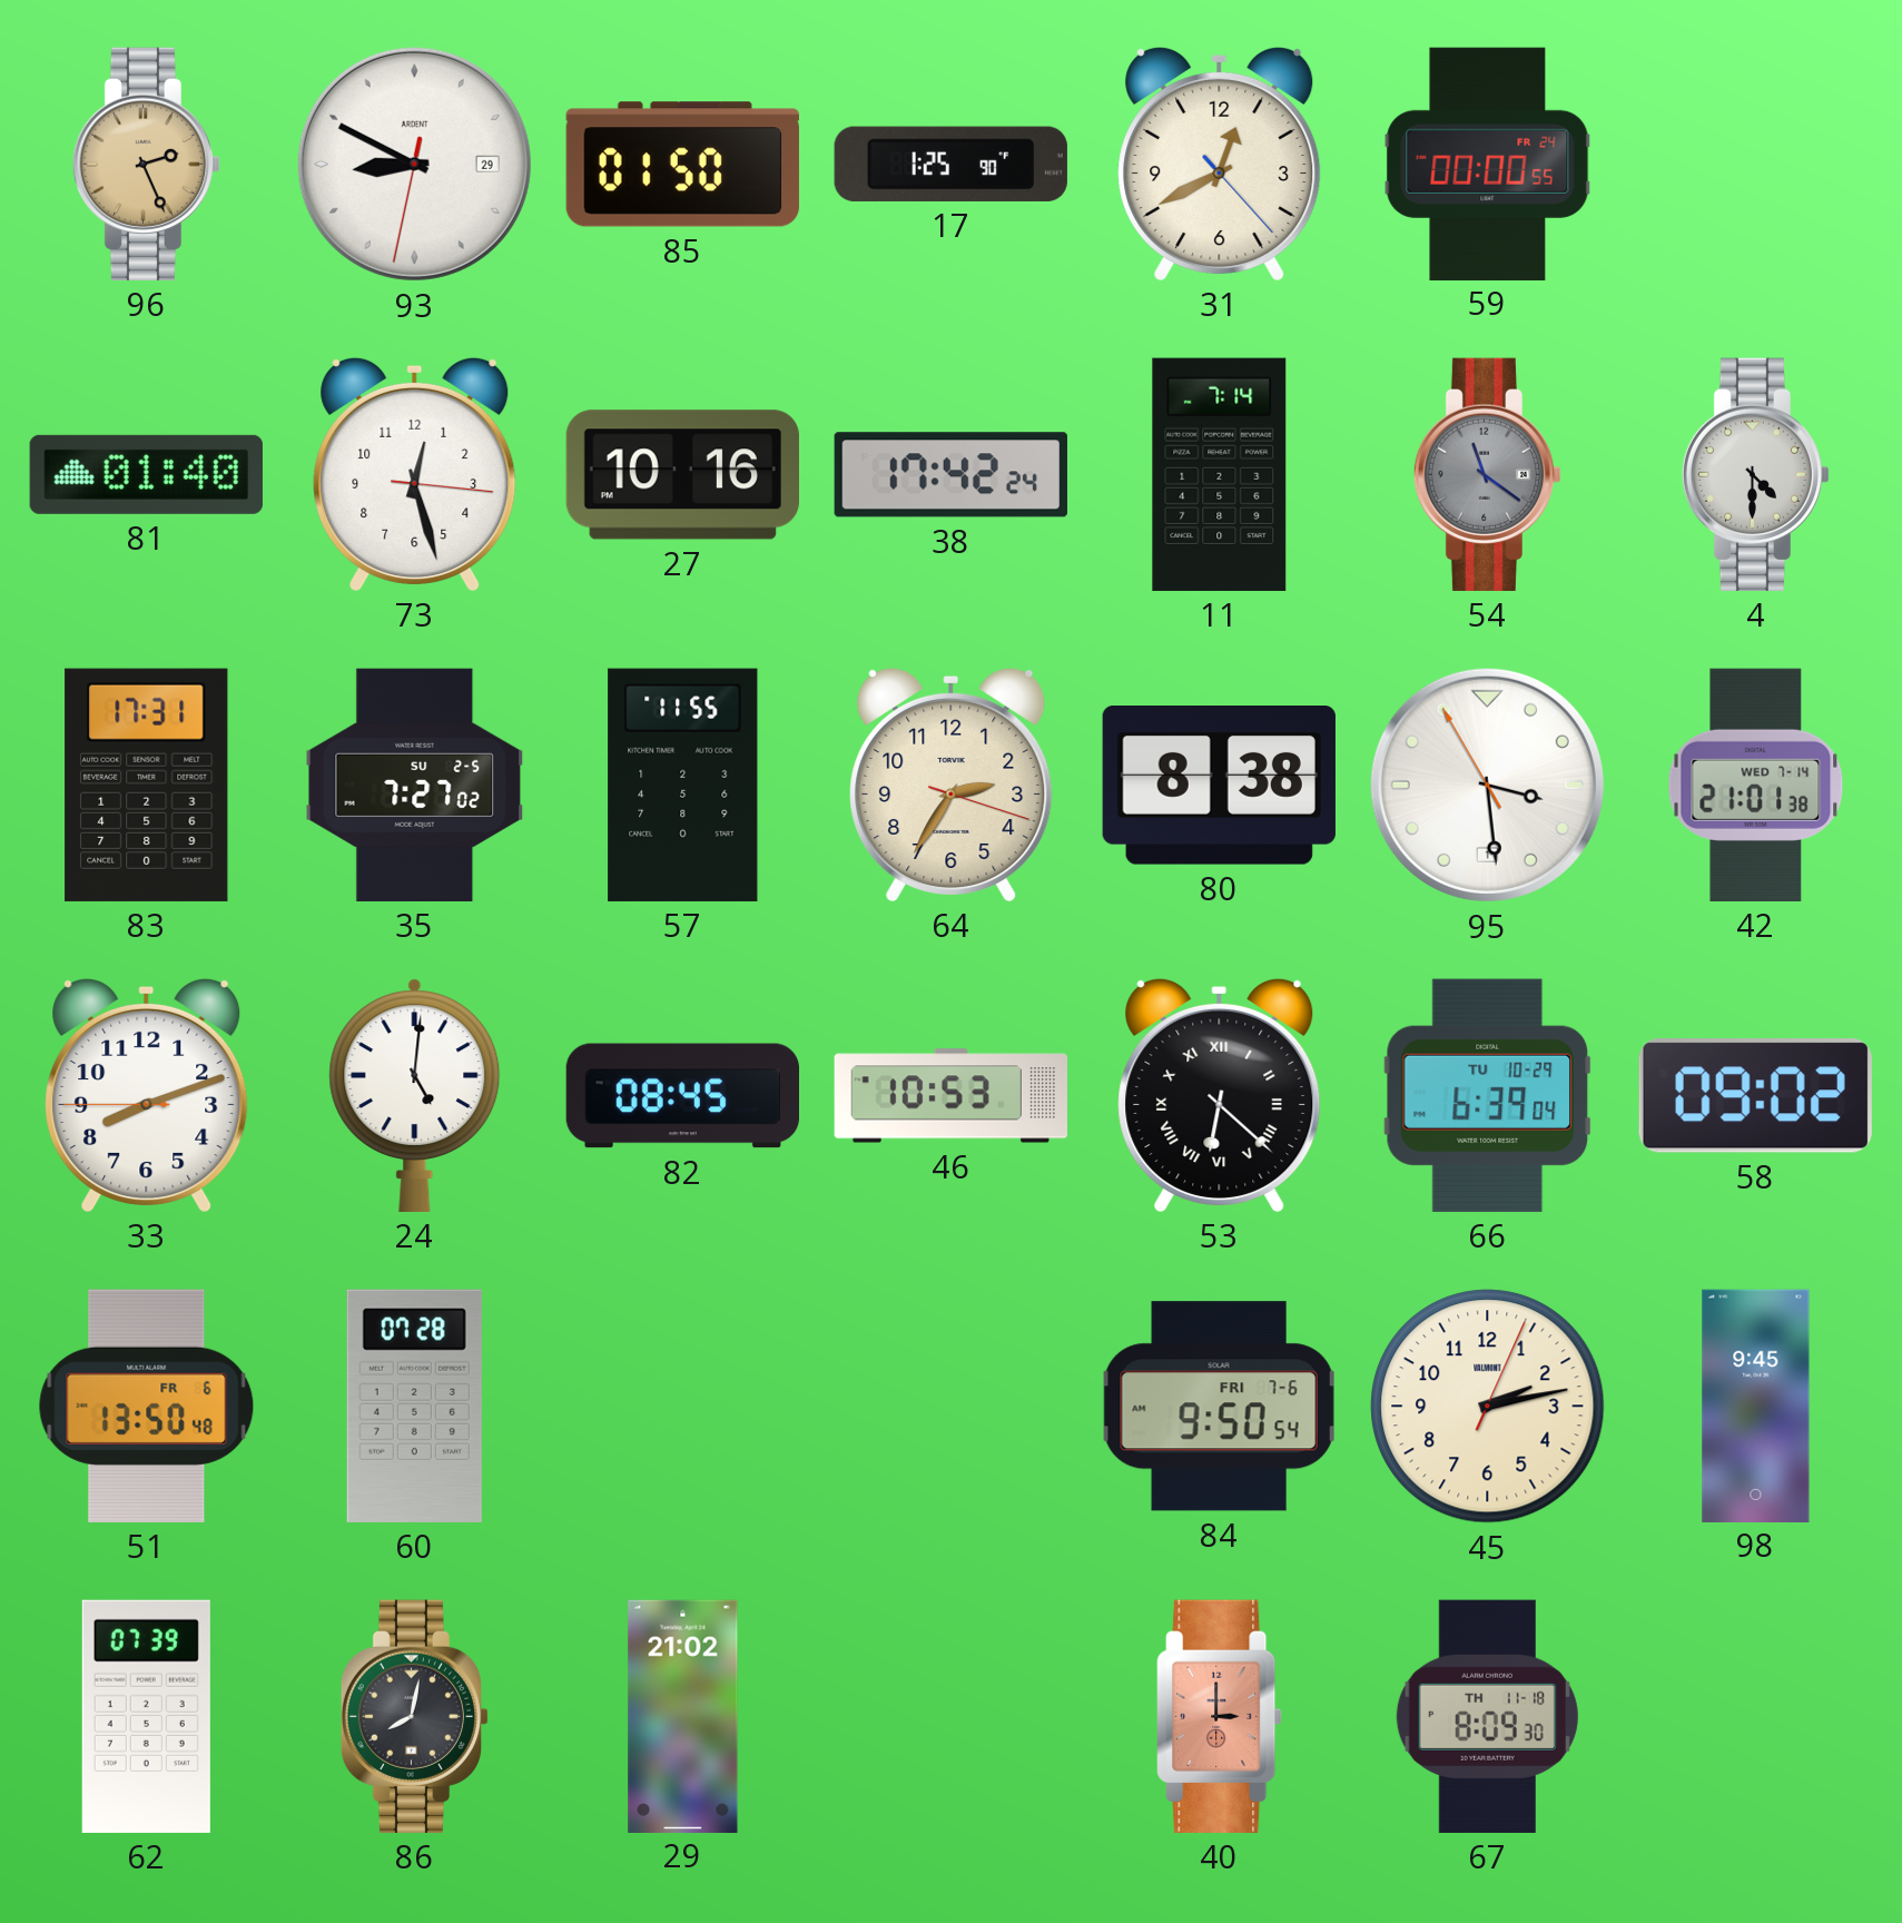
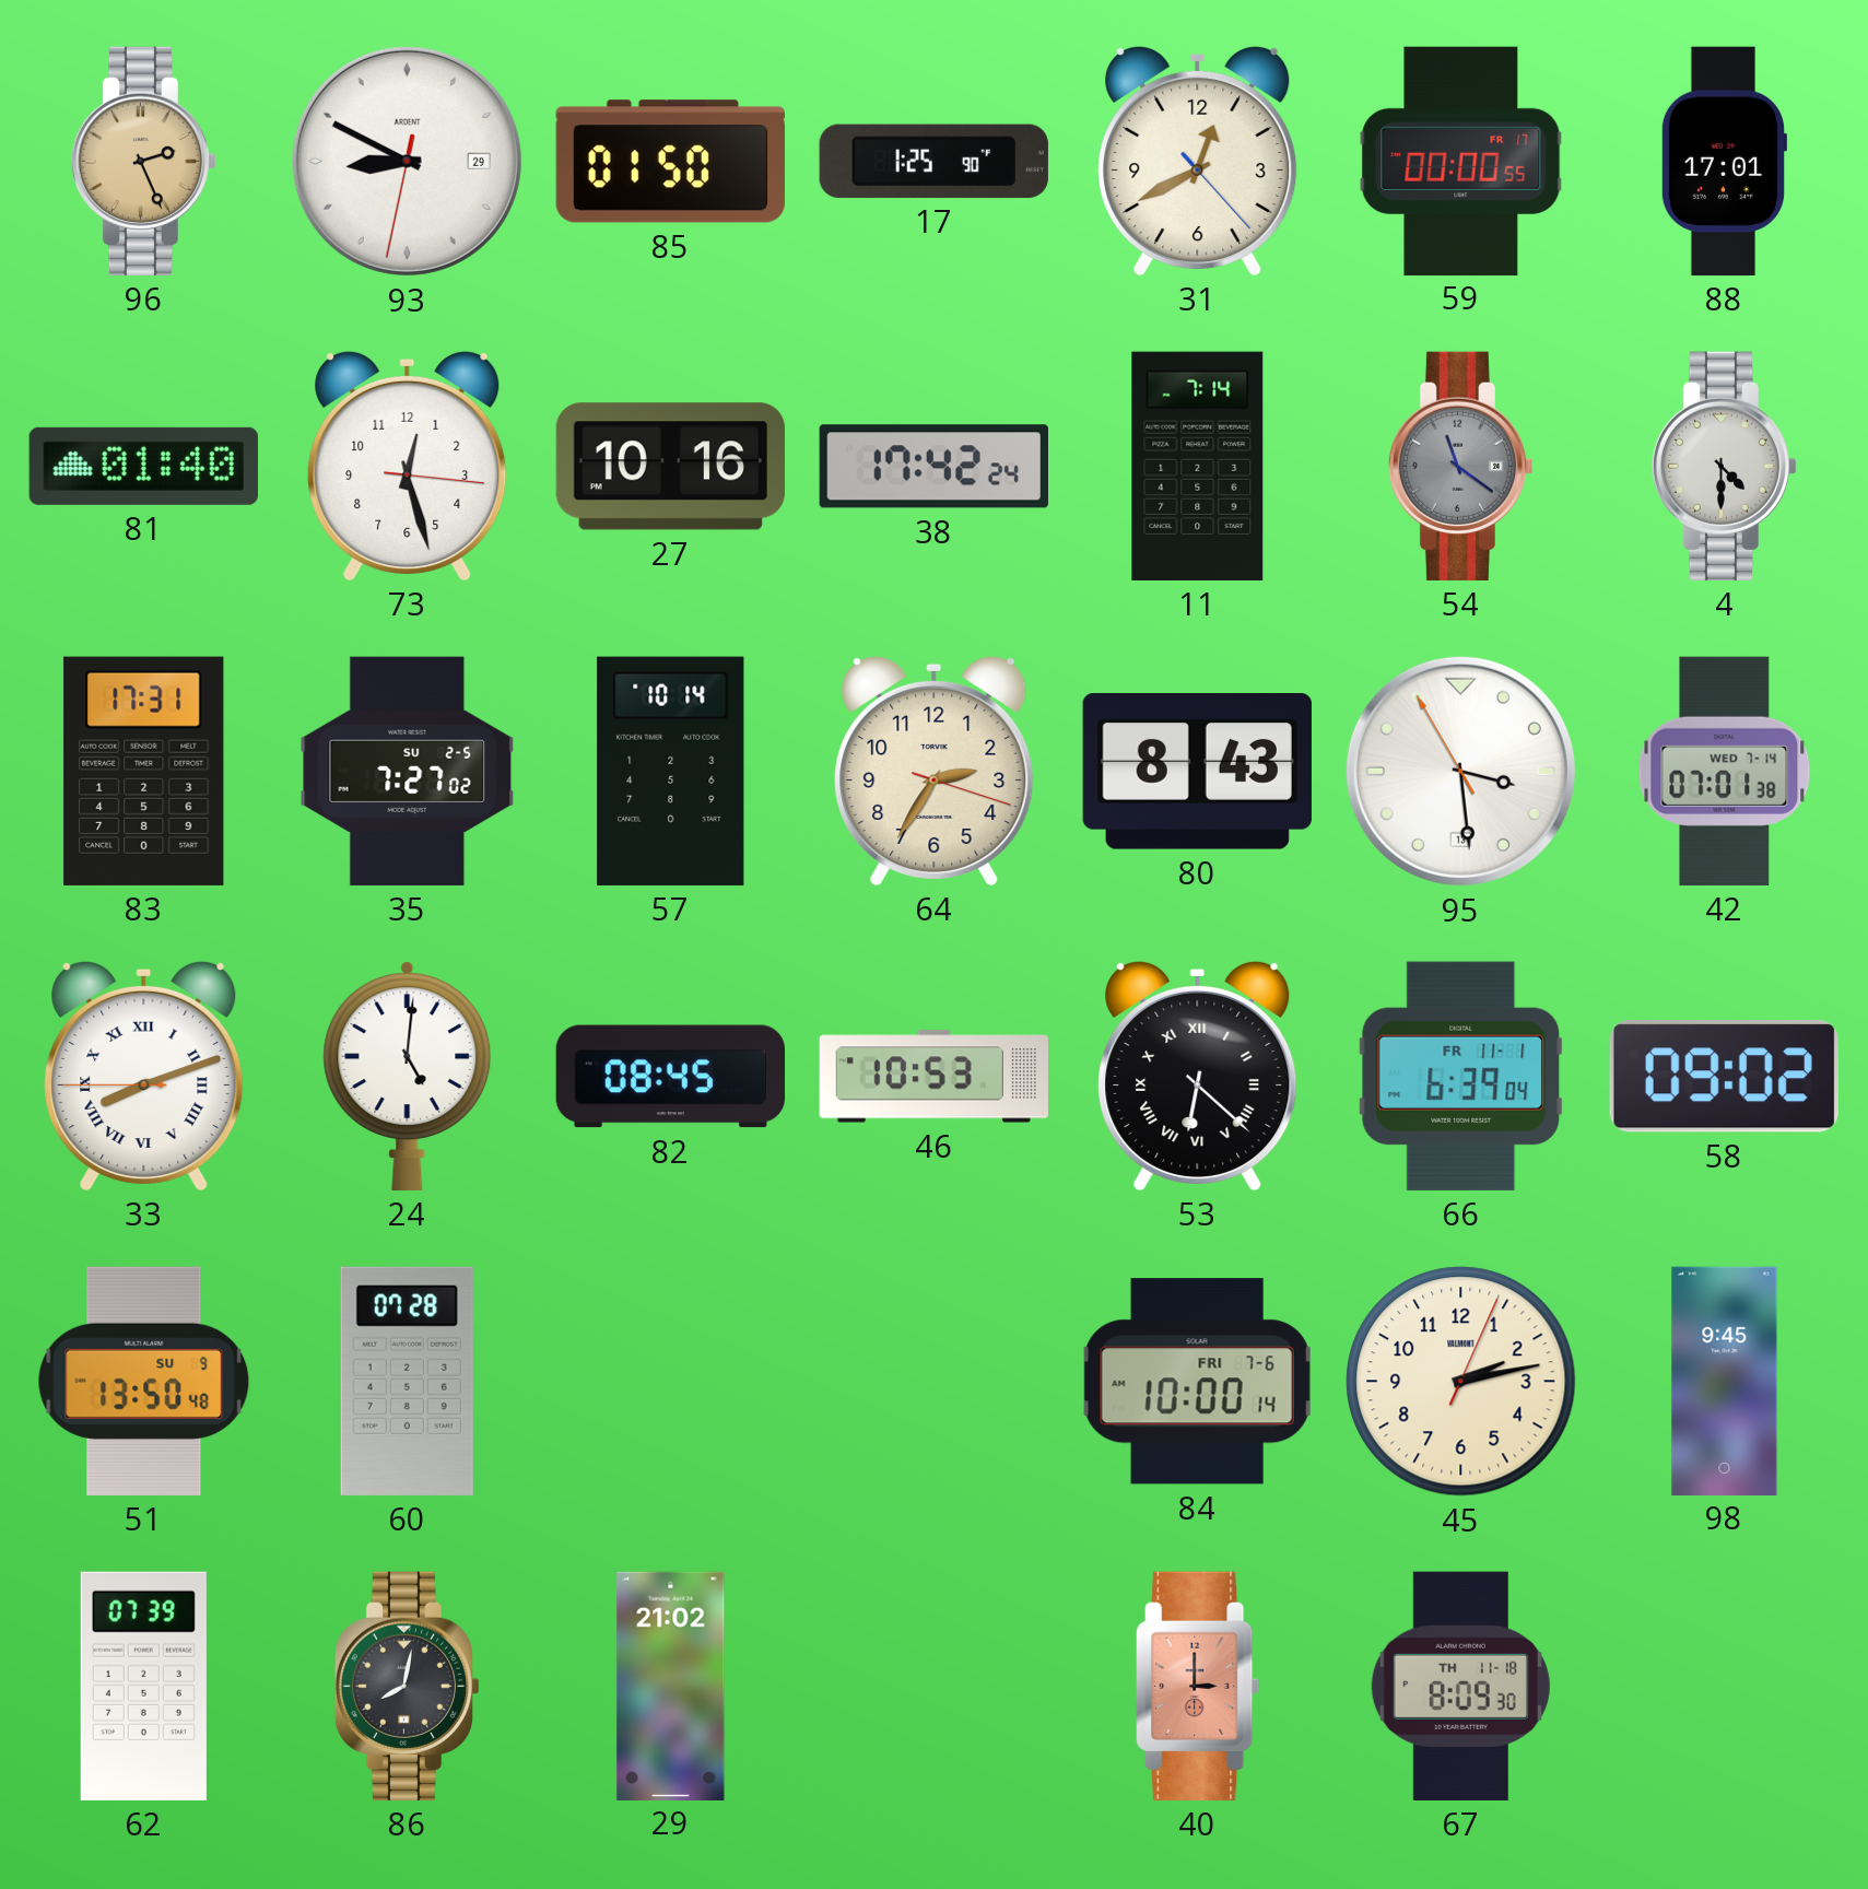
59 date: FR 24 -> FR 17
88: none -> 17:01
57: 11:55 -> 10:14
80: 8:38 -> 8:43
95 date: 1 -> 13
42: 21:01 -> 07:01
33 numerals: Arabic -> Roman
66 date: TU 10-29 -> FR 11-1
51 date: FR 6 -> SU 9
84: 9:50 -> 10:00
